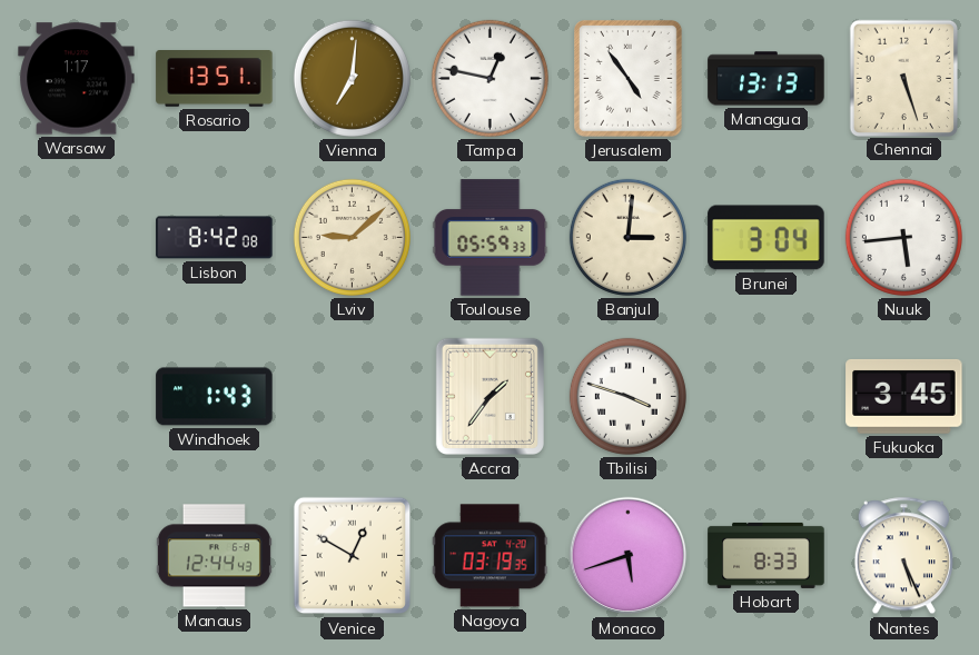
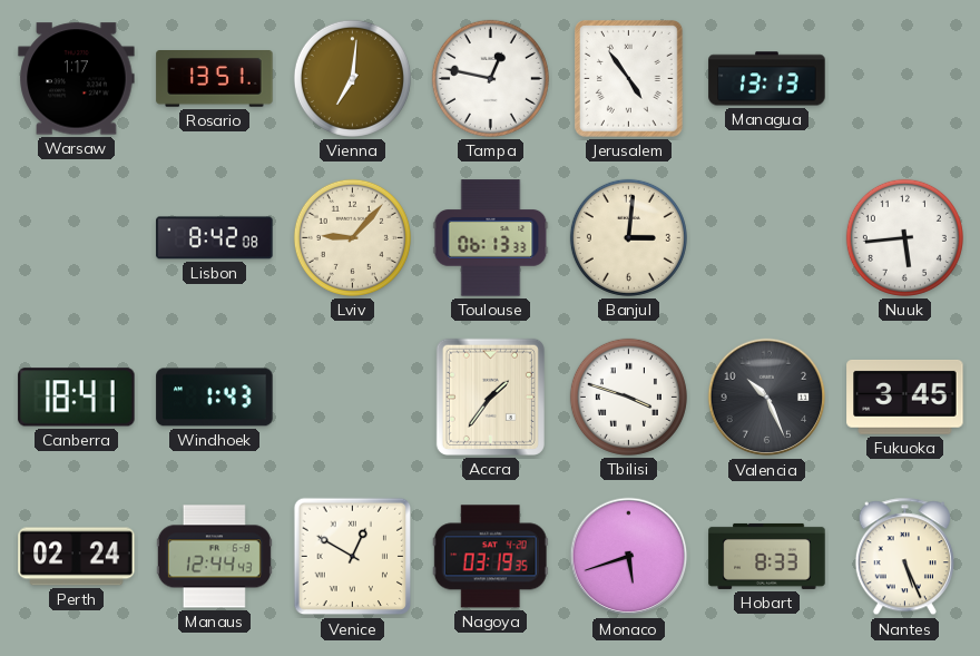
Chennai: 5:27 -> none
Lviv: 9:08 -> 9:07
Toulouse: 05:59 -> 06:13
Brunei: 3:04 -> none
Canberra: none -> 18:41
Valencia: none -> 10:26
Perth: none -> 02:24
